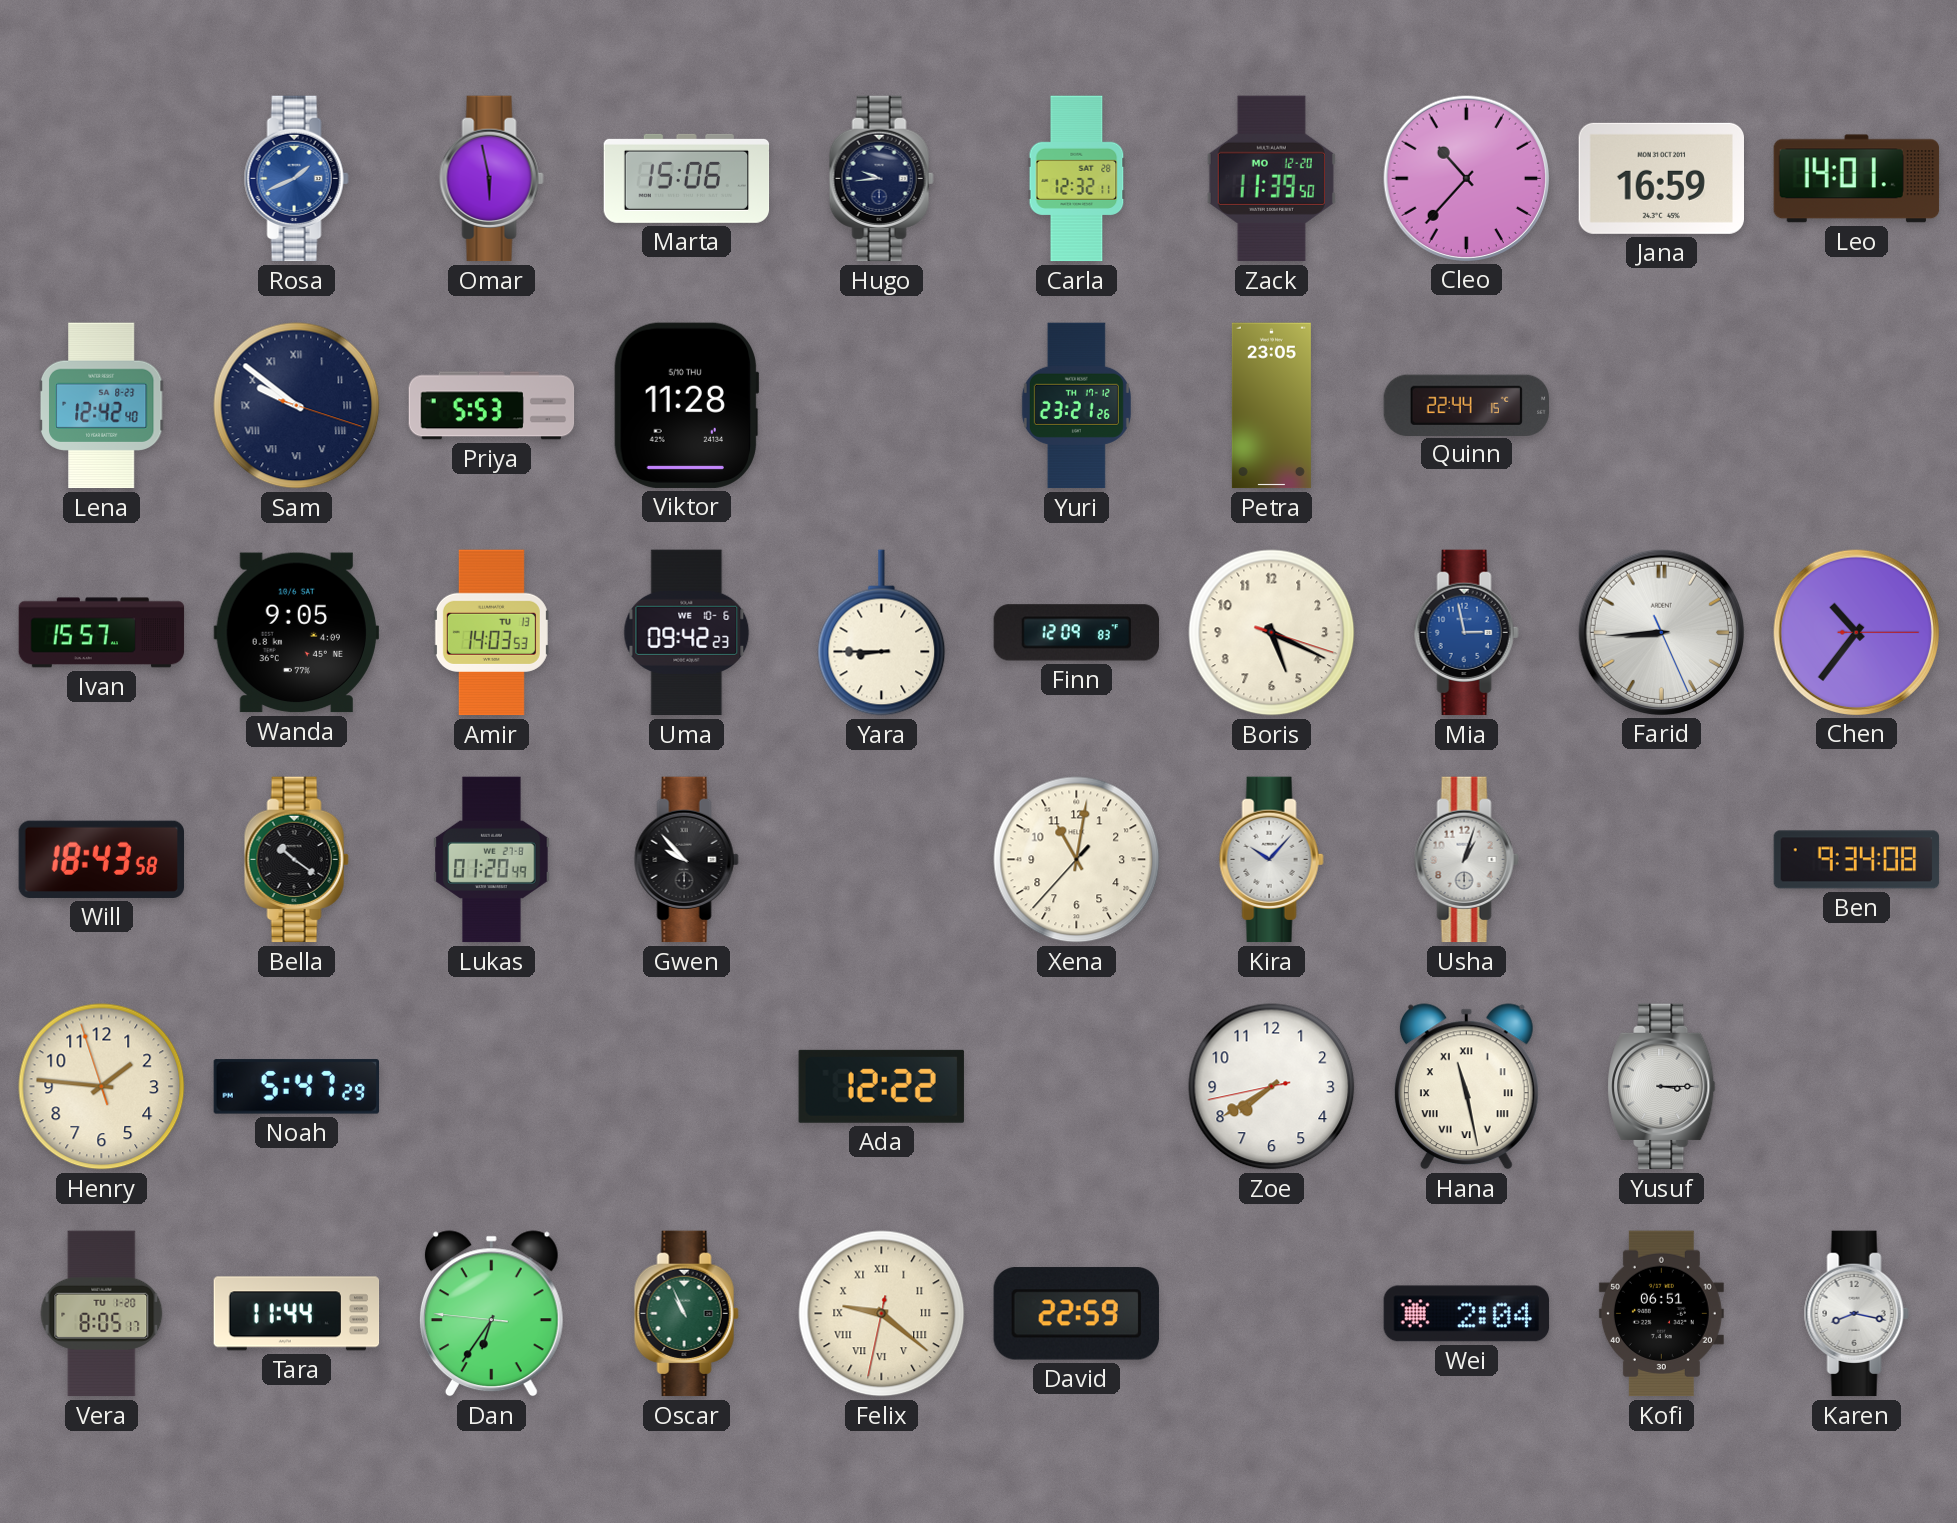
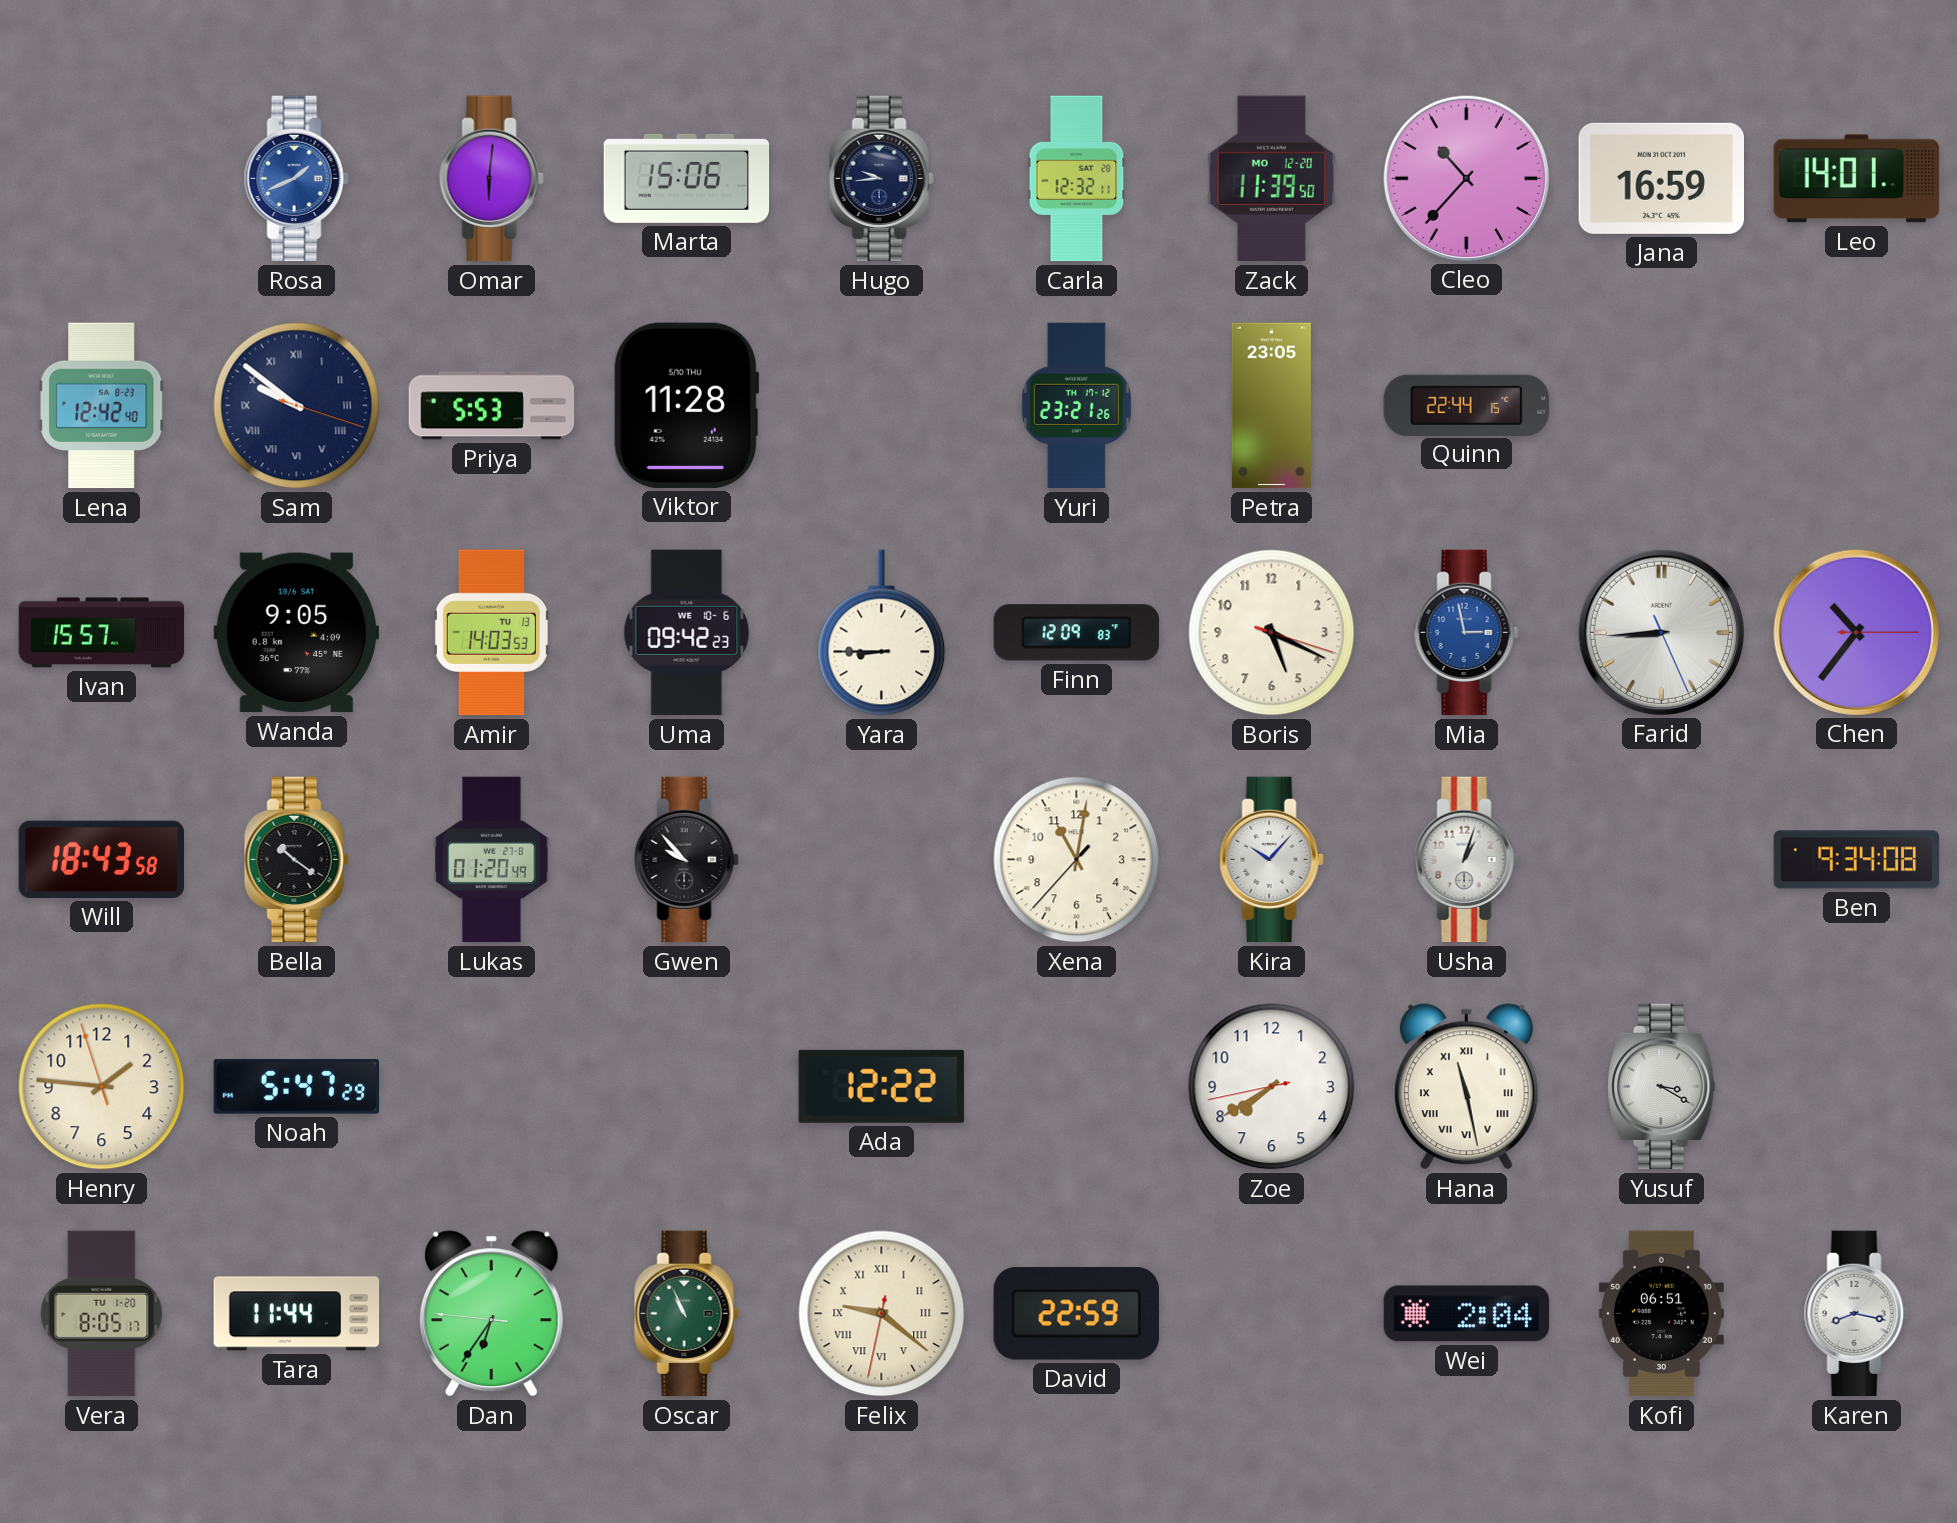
Omar: 5:58 -> 6:01
Yusuf: 3:15 -> 3:20
